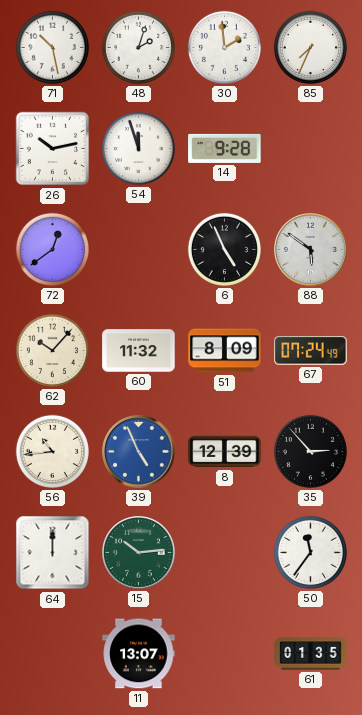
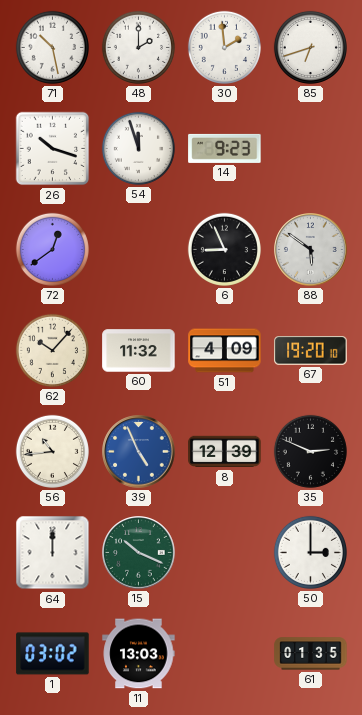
48: 2:03 -> 2:00
85: 7:34 -> 6:42
26: 10:13 -> 10:18
14: 9:28 -> 9:23
6: 4:56 -> 8:56
51: 8:09 -> 4:09
67: 07:24 -> 19:20
35: 2:53 -> 2:49
15: 10:14 -> 10:19
50: 11:36 -> 3:00
1: none -> 03:02
11: 13:07 -> 13:03
